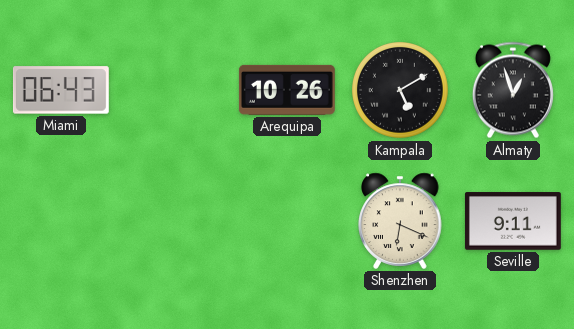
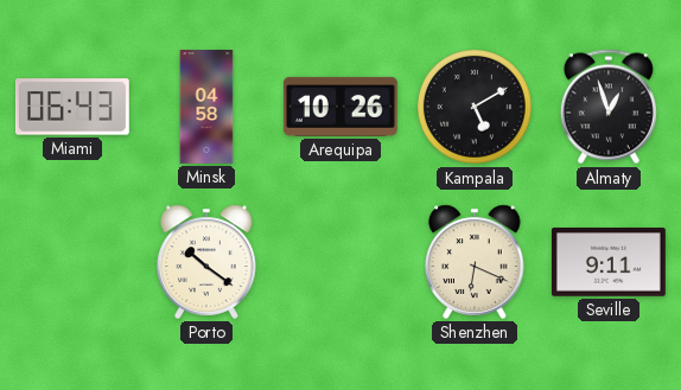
Minsk: none -> 04:58
Porto: none -> 10:21
